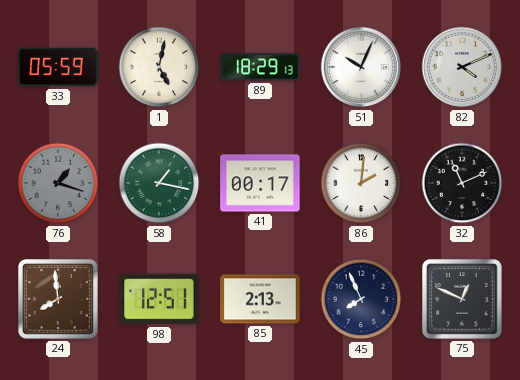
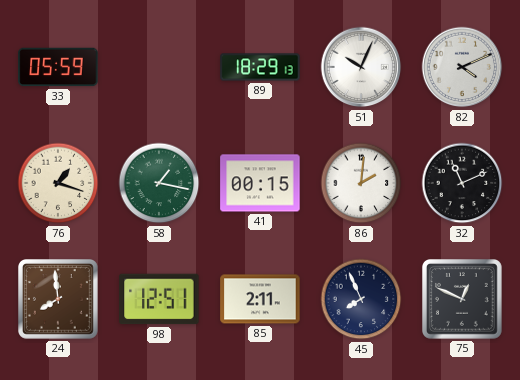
1: 5:02 -> none
76 dial: grey -> cream
41: 00:17 -> 00:15
85: 2:13 -> 2:11
